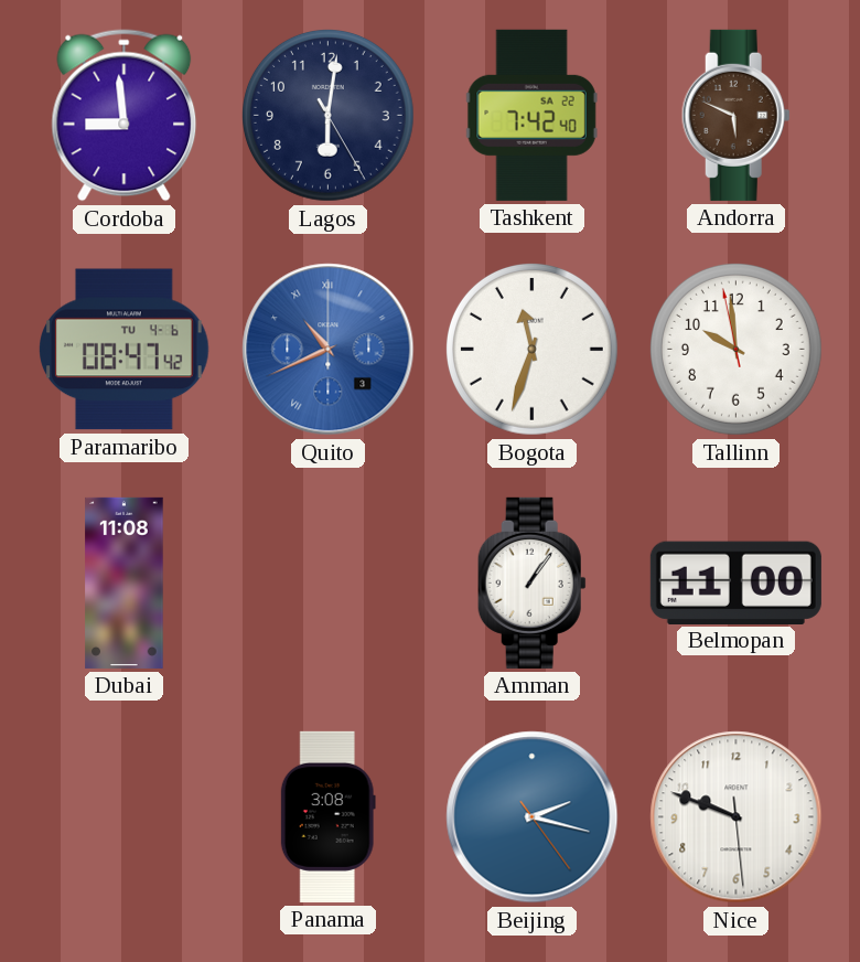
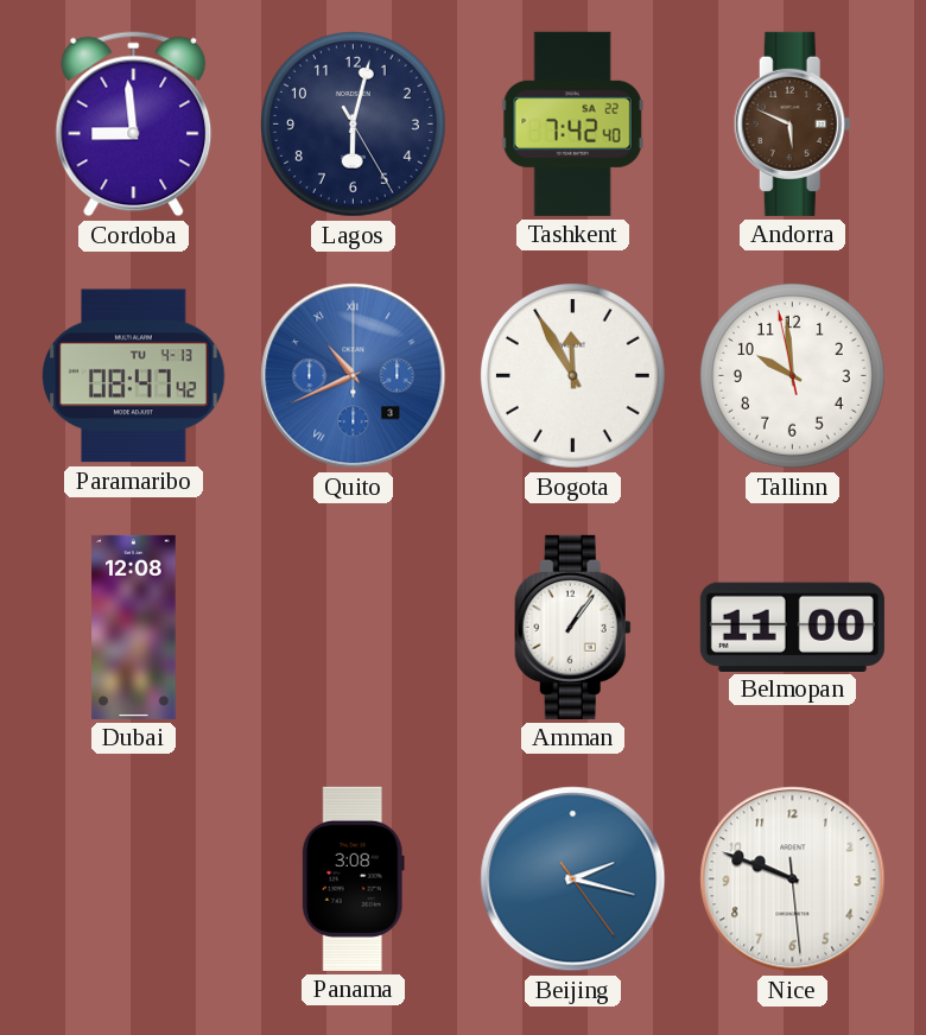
Lagos: 6:01 -> 6:02
Paramaribo date: TU 4-6 -> TU 4-13
Bogota: 11:33 -> 11:55
Dubai: 11:08 -> 12:08
